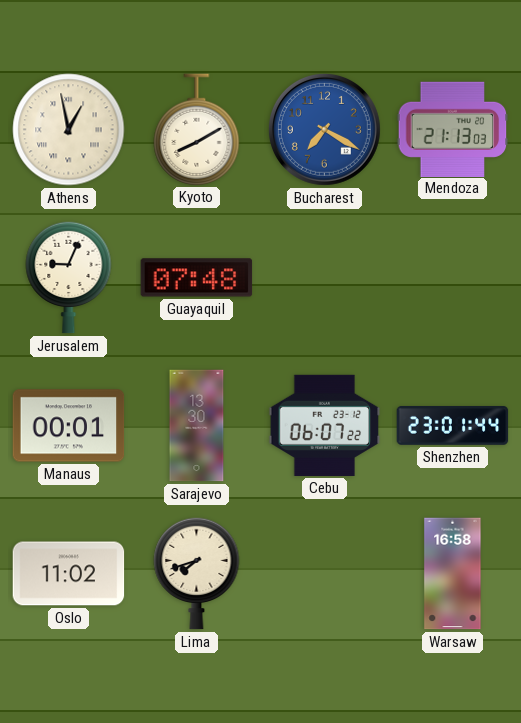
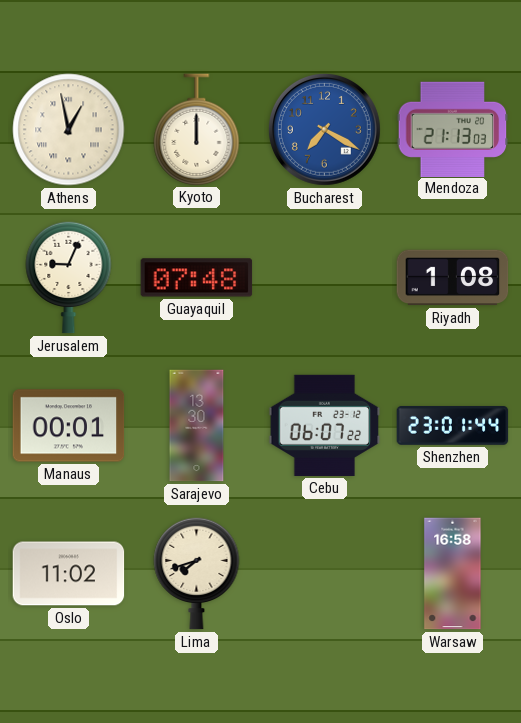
Kyoto: 8:10 -> 12:00
Riyadh: none -> 1:08
